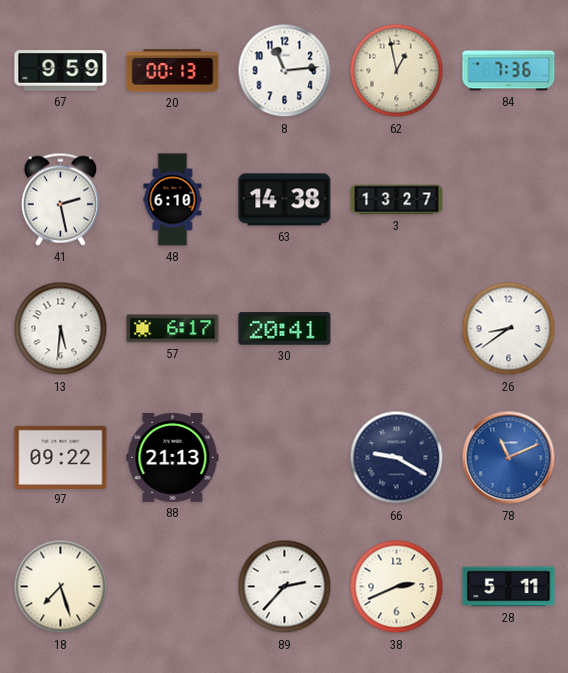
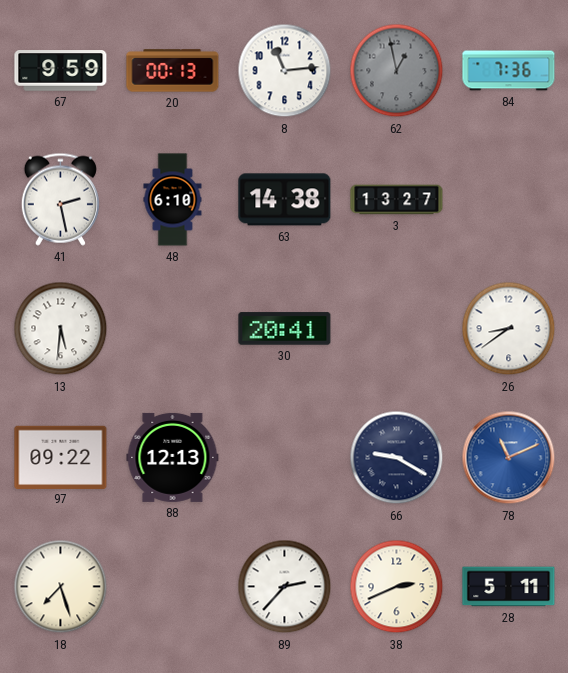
62 dial: cream -> grey
57: 6:17 -> none
88: 21:13 -> 12:13
